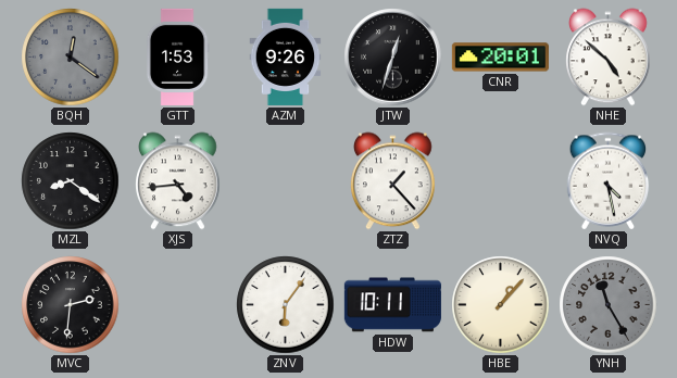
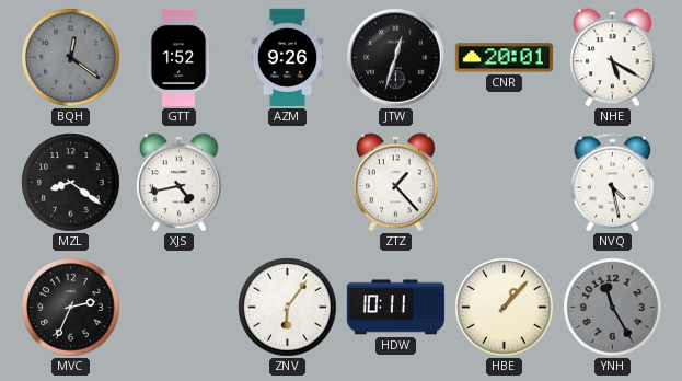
GTT: 1:53 -> 1:52
NHE: 4:52 -> 5:20
XJS: 4:44 -> 4:43
MVC: 2:31 -> 2:34
